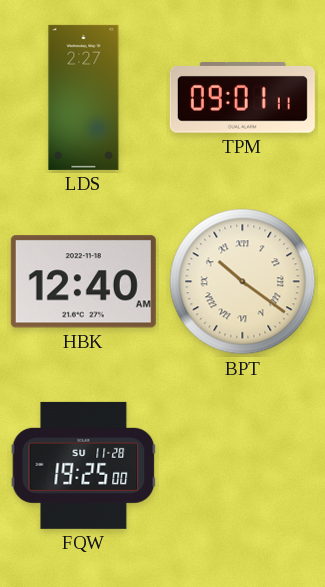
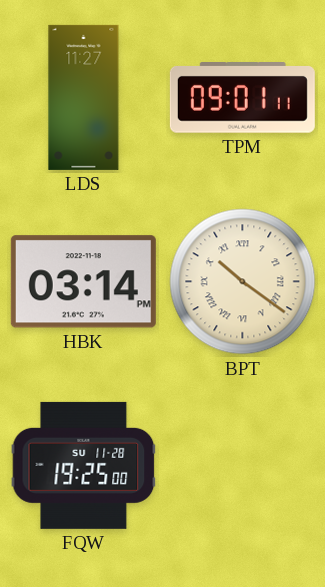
LDS: 2:27 -> 11:27
HBK: 12:40 -> 03:14
